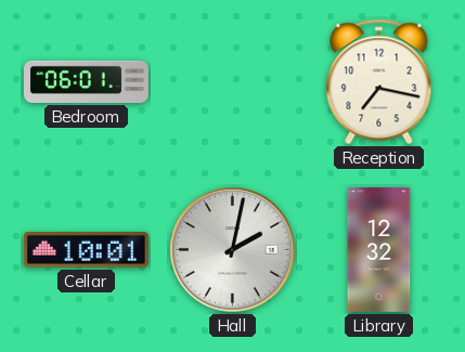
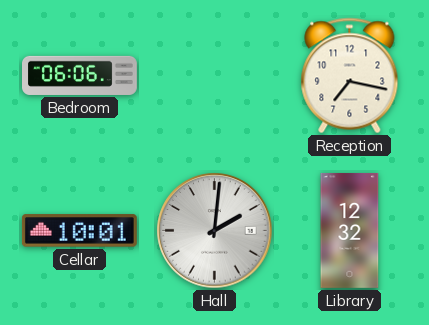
Bedroom: 06:01 -> 06:06
Hall: 2:02 -> 2:01
